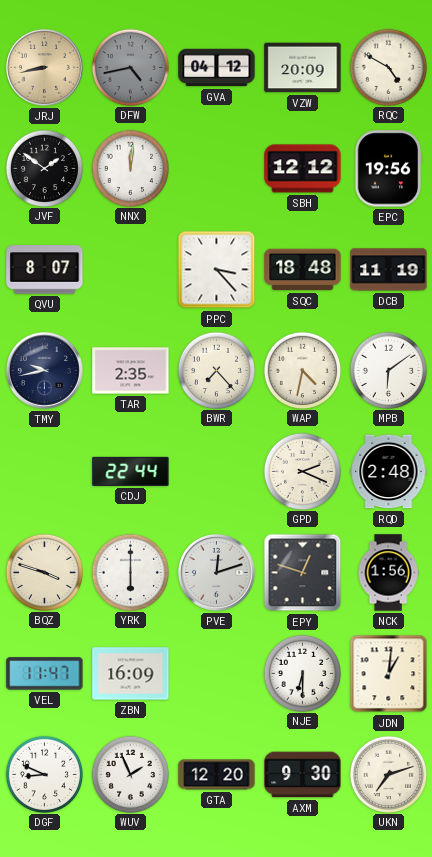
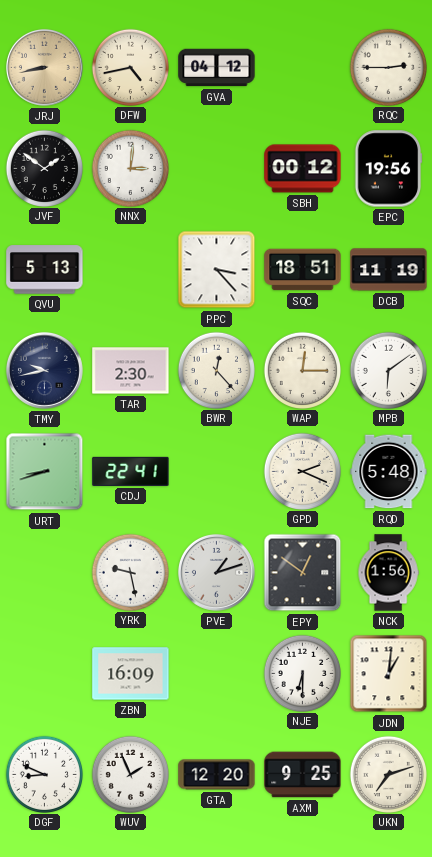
DFW dial: grey -> cream
VZW: 20:09 -> none
RQC: 4:50 -> 2:45
NNX: 12:01 -> 3:01
SBH: 12:12 -> 00:12
QVU: 8:07 -> 5:13
SQC: 18:48 -> 18:51
TAR: 2:35 -> 2:30
BWR: 7:23 -> 12:23
WAP: 4:32 -> 12:15
URT: none -> 8:42
CDJ: 22:44 -> 22:41
RQD: 2:48 -> 5:48
BQZ: 3:48 -> none
YRK: 6:00 -> 9:28
PVE: 12:12 -> 1:12
EPY: 12:48 -> 12:51
VEL: 11:47 -> none
AXM: 9:30 -> 9:25
